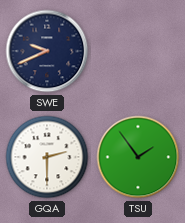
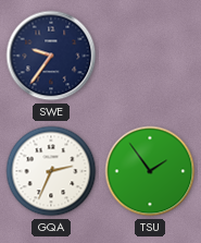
SWE: 9:41 -> 9:36
GQA: 2:30 -> 2:34
